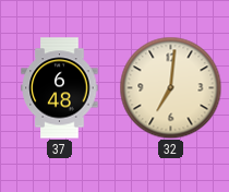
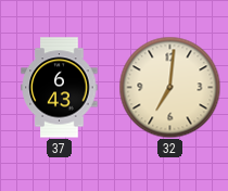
37: 6:48 -> 6:43
